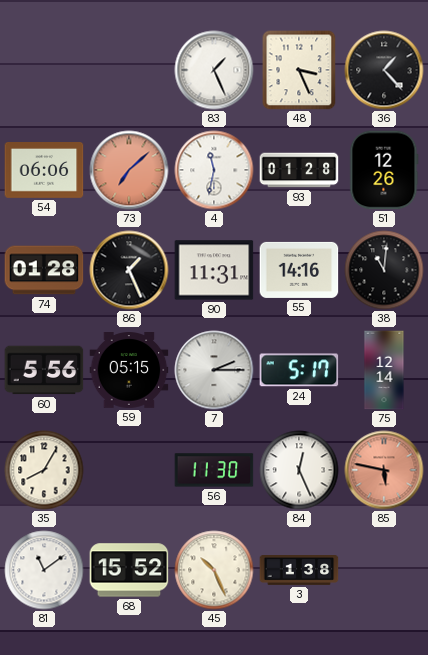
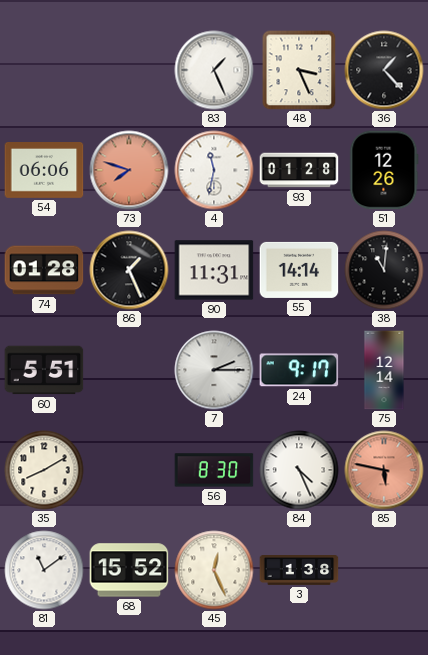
73: 7:08 -> 7:48
55: 14:16 -> 14:14
60: 5:56 -> 5:51
59: 05:15 -> none
24: 5:17 -> 9:17
35: 8:05 -> 8:10
56: 11:30 -> 8:30
84: 12:26 -> 4:26
45: 10:26 -> 12:26
